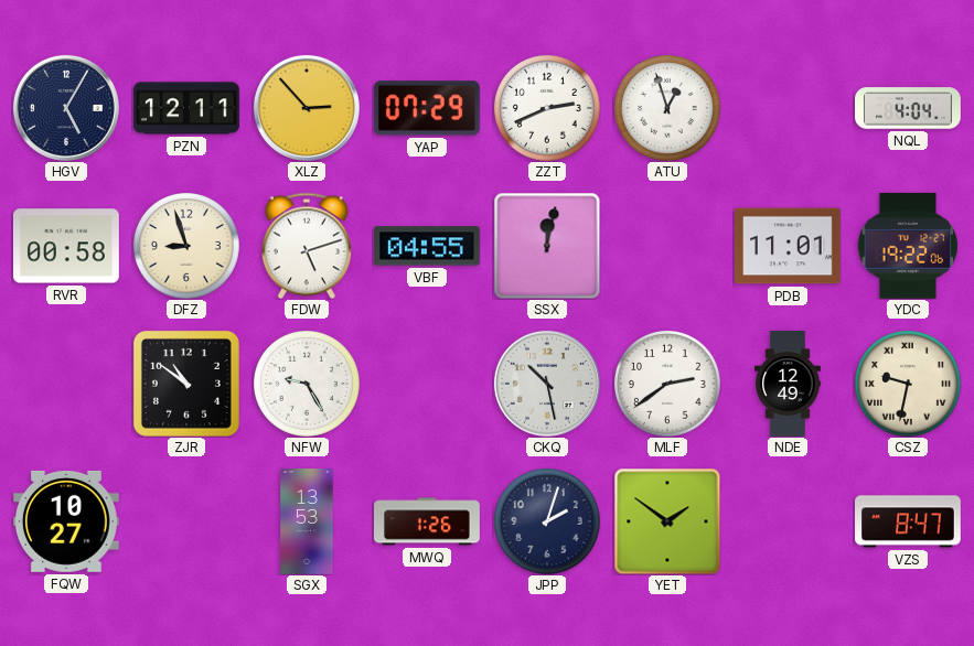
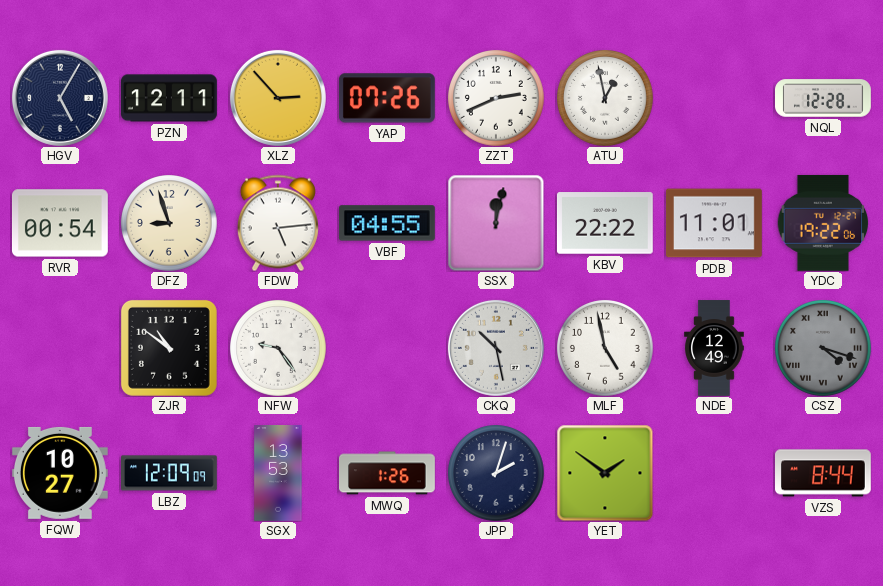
YAP: 07:29 -> 07:26
ATU: 12:57 -> 12:58
NQL: 4:04 -> 12:28
RVR: 00:58 -> 00:54
FDW: 5:12 -> 5:14
KBV: none -> 22:22
NFW: 9:25 -> 9:24
MLF: 2:39 -> 4:58
CSZ: 9:32 -> 4:18
CSZ dial: cream -> grey
LBZ: none -> 12:09
VZS: 8:47 -> 8:44
